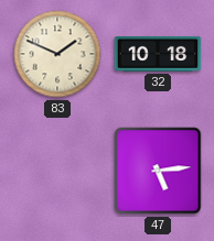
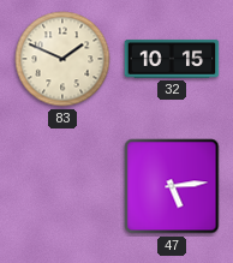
32: 10:18 -> 10:15
